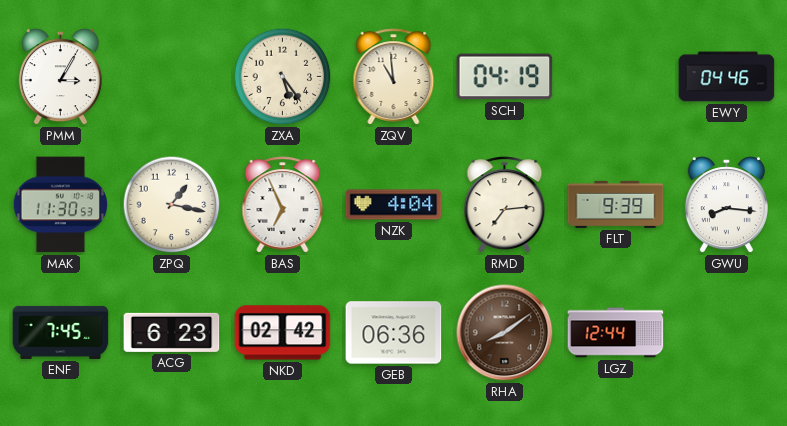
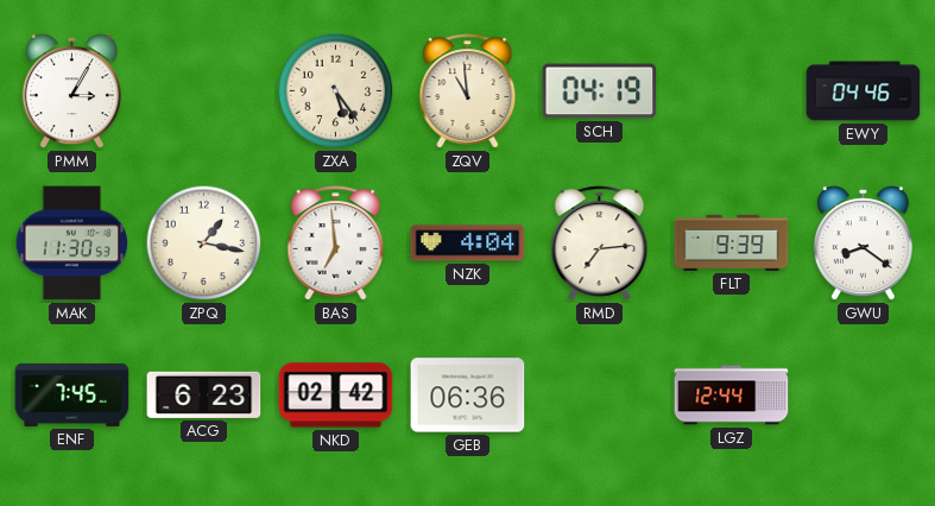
BAS: 6:56 -> 6:59
GWU: 8:16 -> 8:21
RHA: 8:09 -> none
